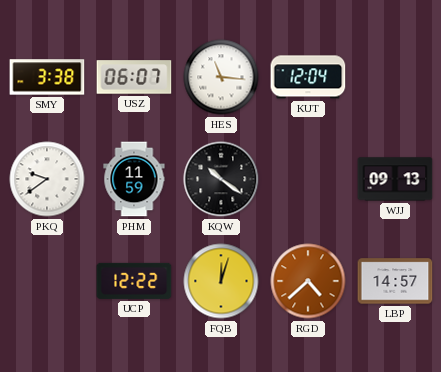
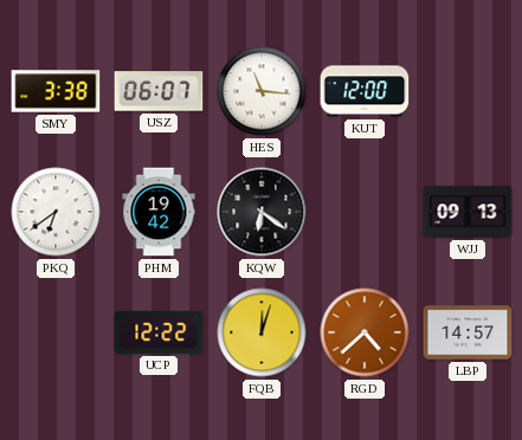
KUT: 12:04 -> 12:00
PKQ: 9:39 -> 6:39
PHM: 11:59 -> 19:42
KQW: 10:21 -> 6:21
